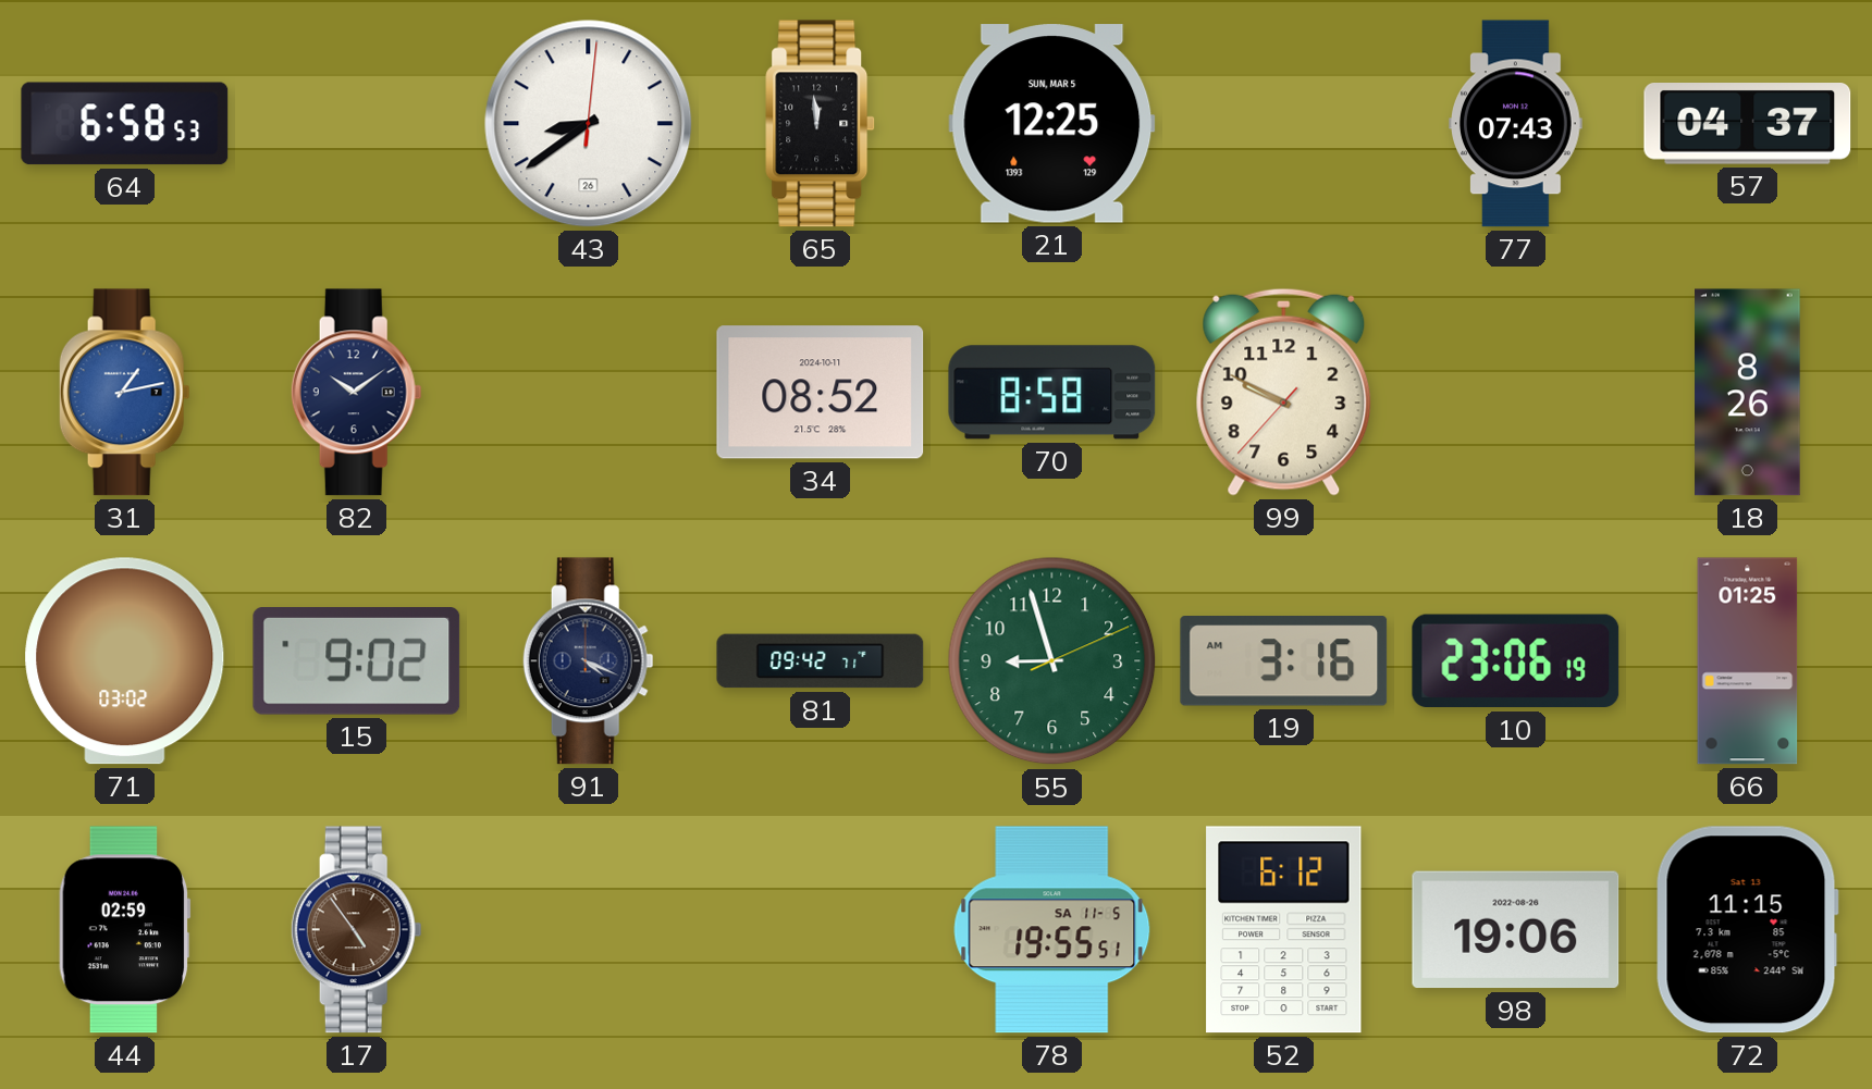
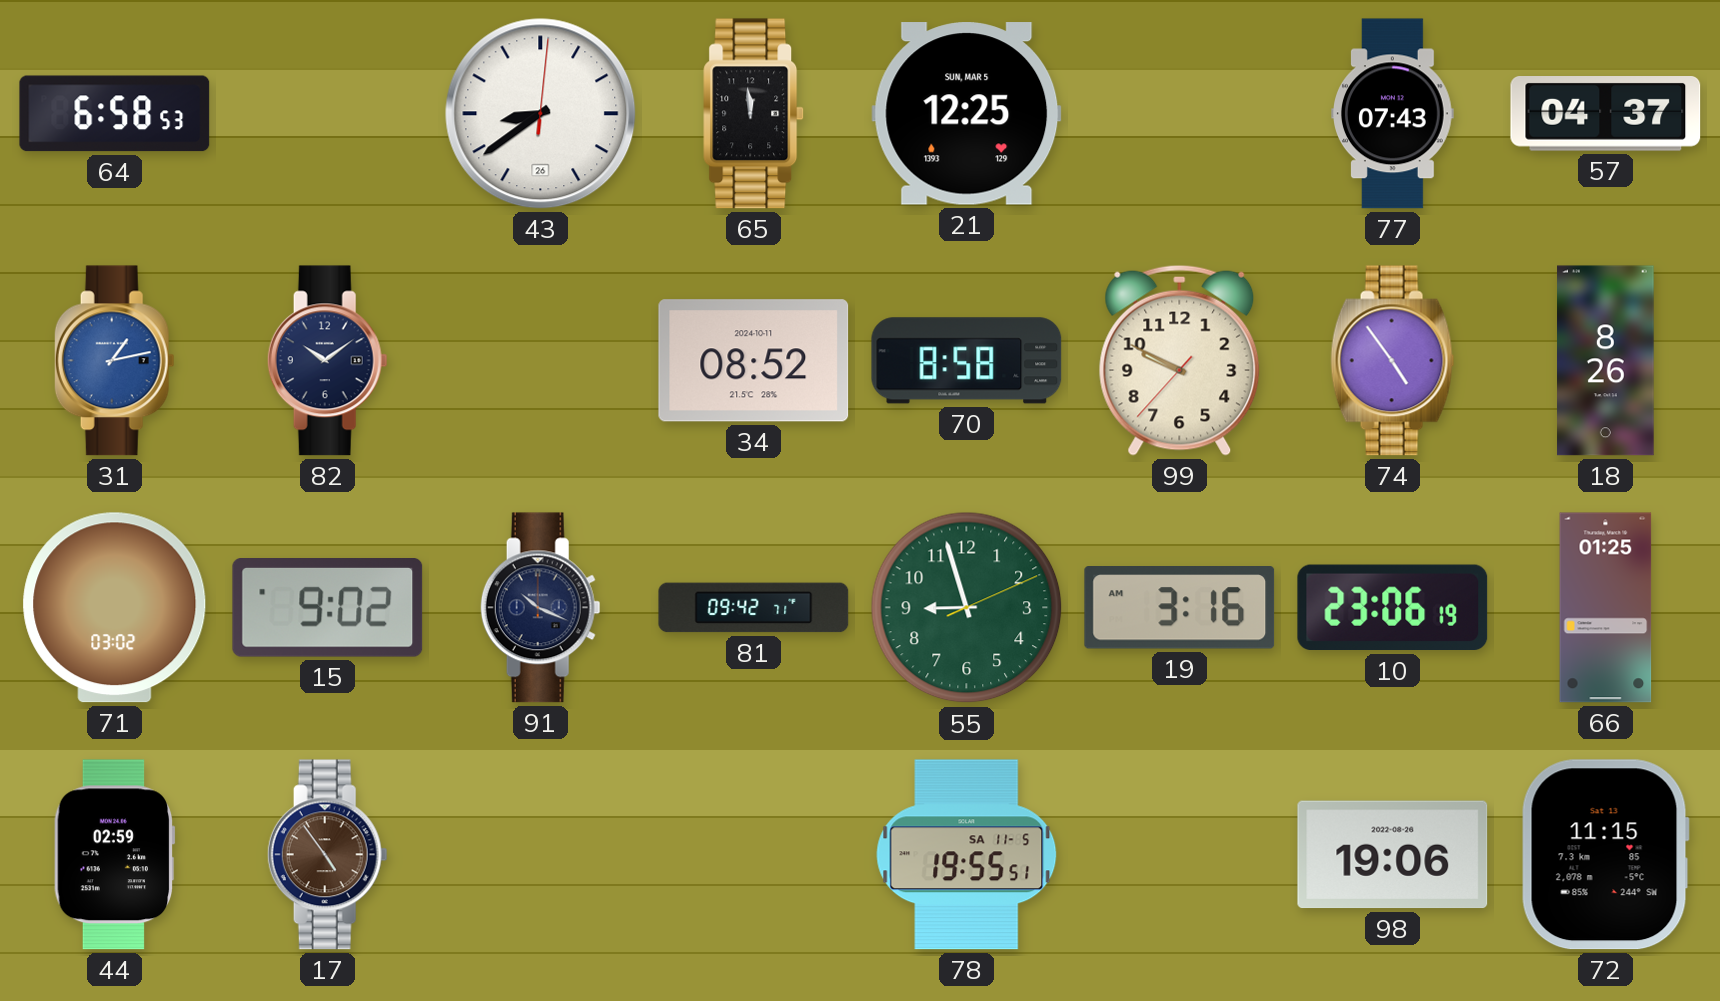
74: none -> 4:54
91: 4:19 -> 10:19
52: 6:12 -> none
